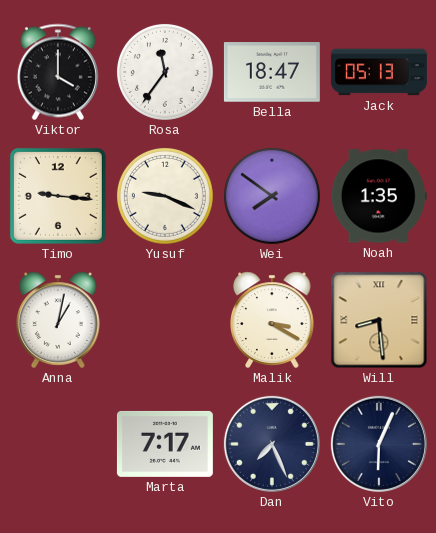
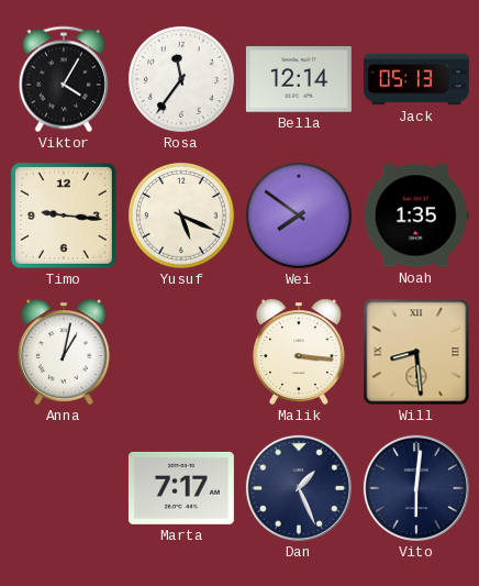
Viktor: 4:00 -> 4:05
Bella: 18:47 -> 12:14
Yusuf: 9:19 -> 5:19
Malik: 3:20 -> 3:16
Dan: 7:26 -> 1:26
Vito: 6:04 -> 6:01
